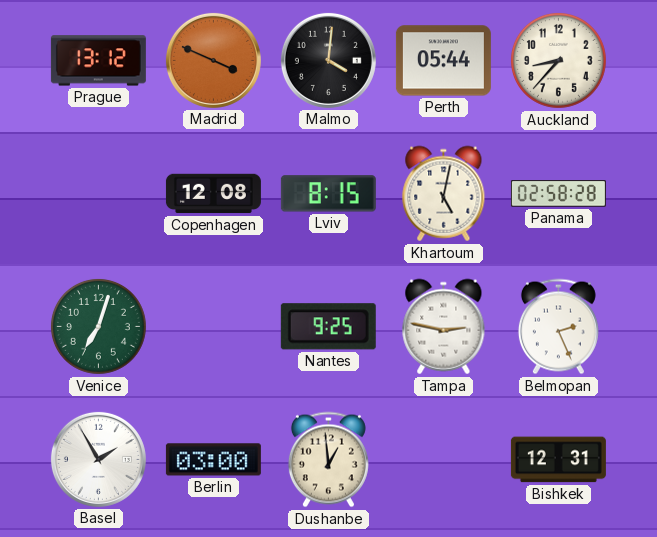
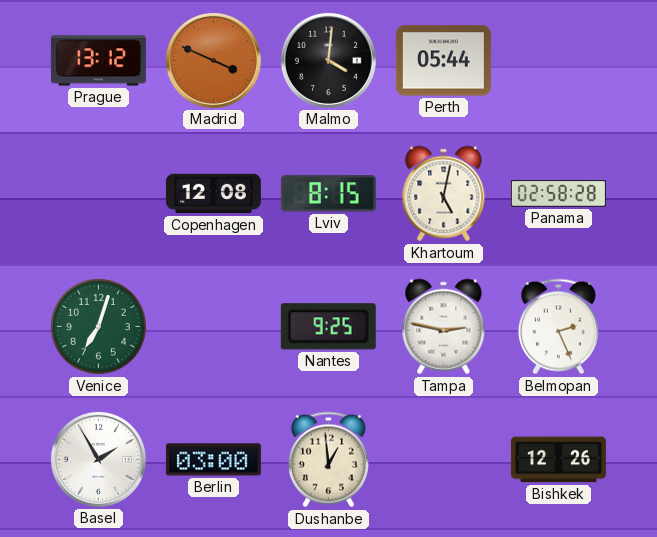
Auckland: 8:37 -> none
Bishkek: 12:31 -> 12:26
